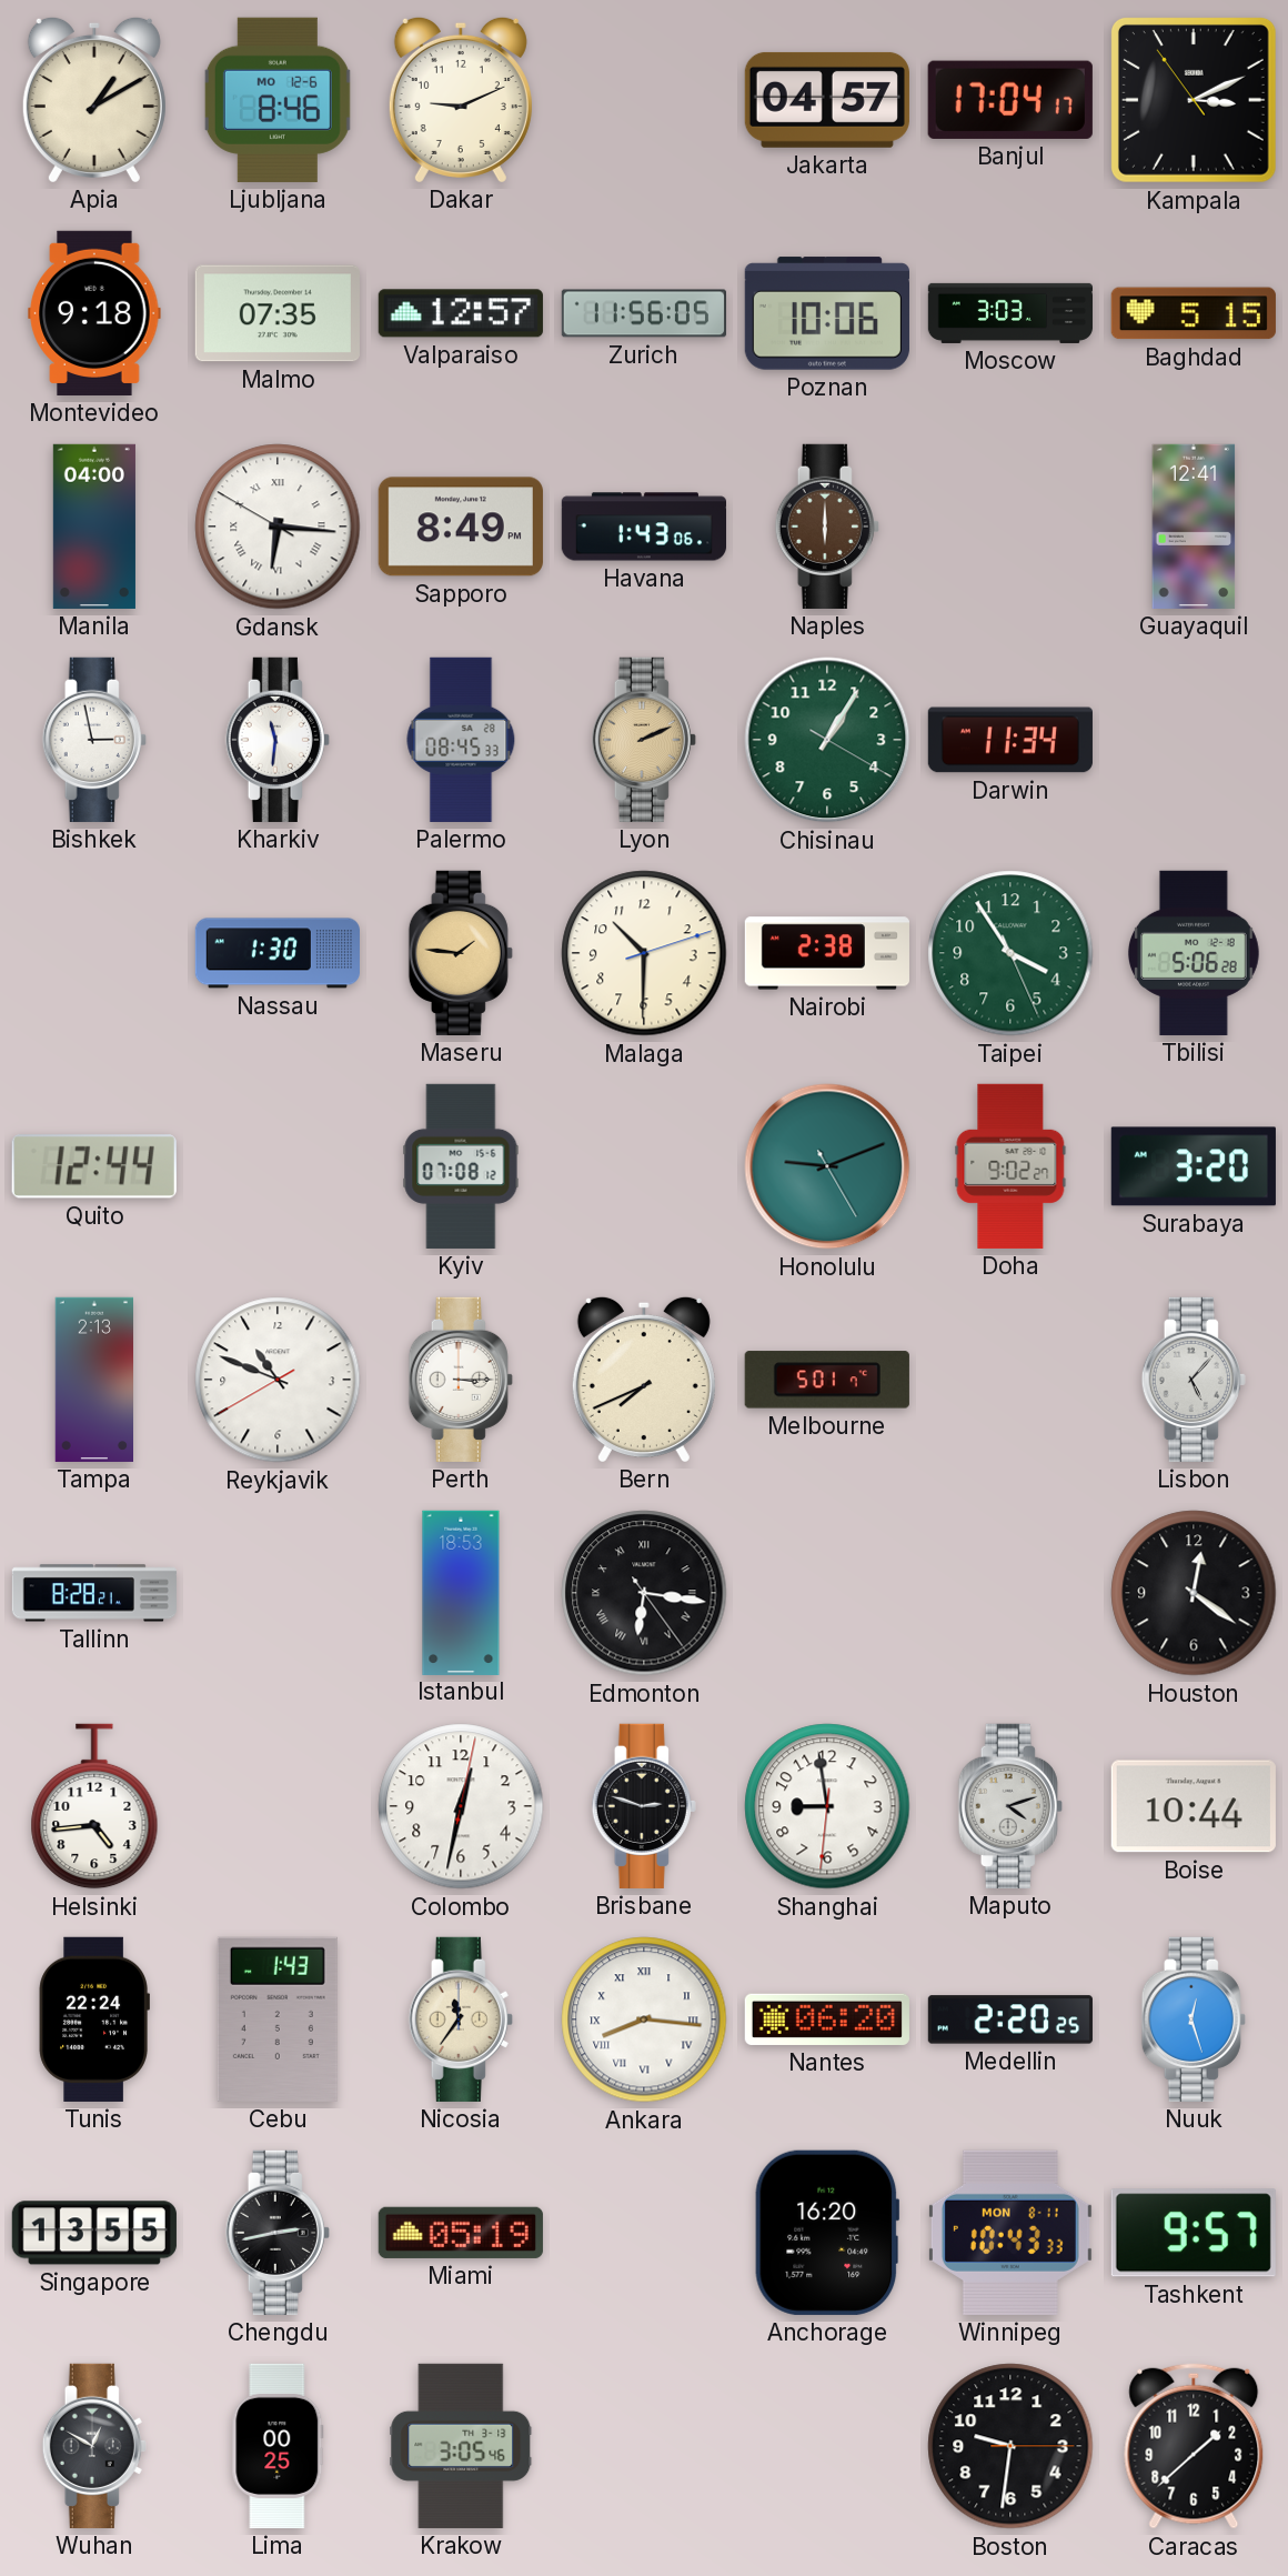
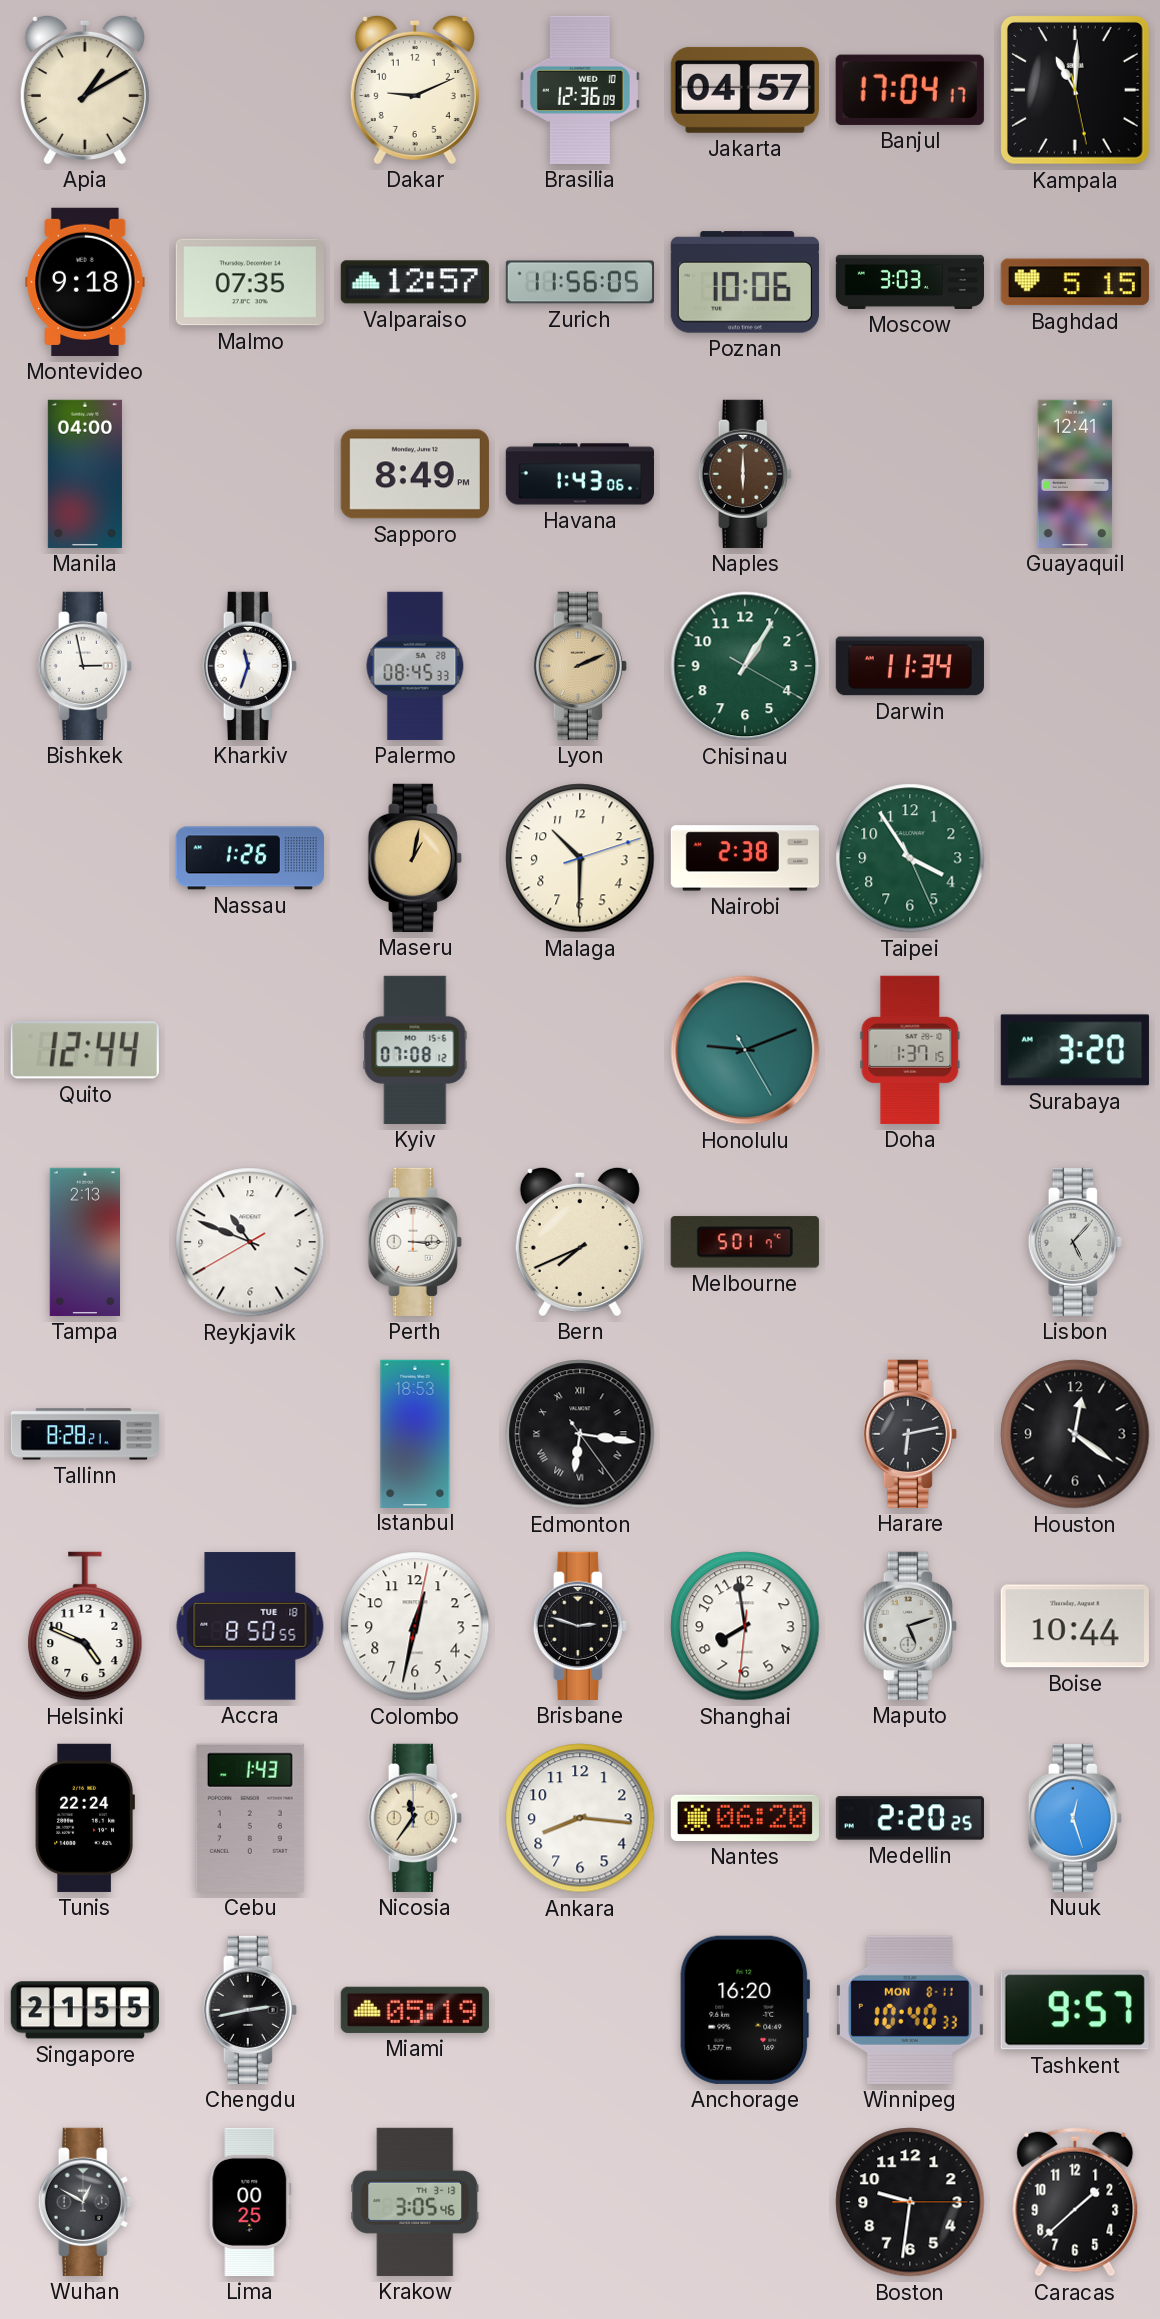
Ljubljana: 8:46 -> none
Brasilia: none -> 12:36
Kampala: 3:10 -> 11:00
Gdansk: 6:15 -> none
Kharkiv: 11:31 -> 11:33
Nassau: 1:30 -> 1:26
Maseru: 1:46 -> 1:02
Tbilisi: 5:06 -> none
Doha: 9:02 -> 1:37
Harare: none -> 6:13
Helsinki: 4:44 -> 4:49
Accra: none -> 8:50
Shanghai: 8:58 -> 7:58
Maputo: 4:12 -> 5:12
Ankara numerals: Roman -> Arabic
Singapore: 13:55 -> 21:55
Winnipeg: 10:43 -> 10:40
